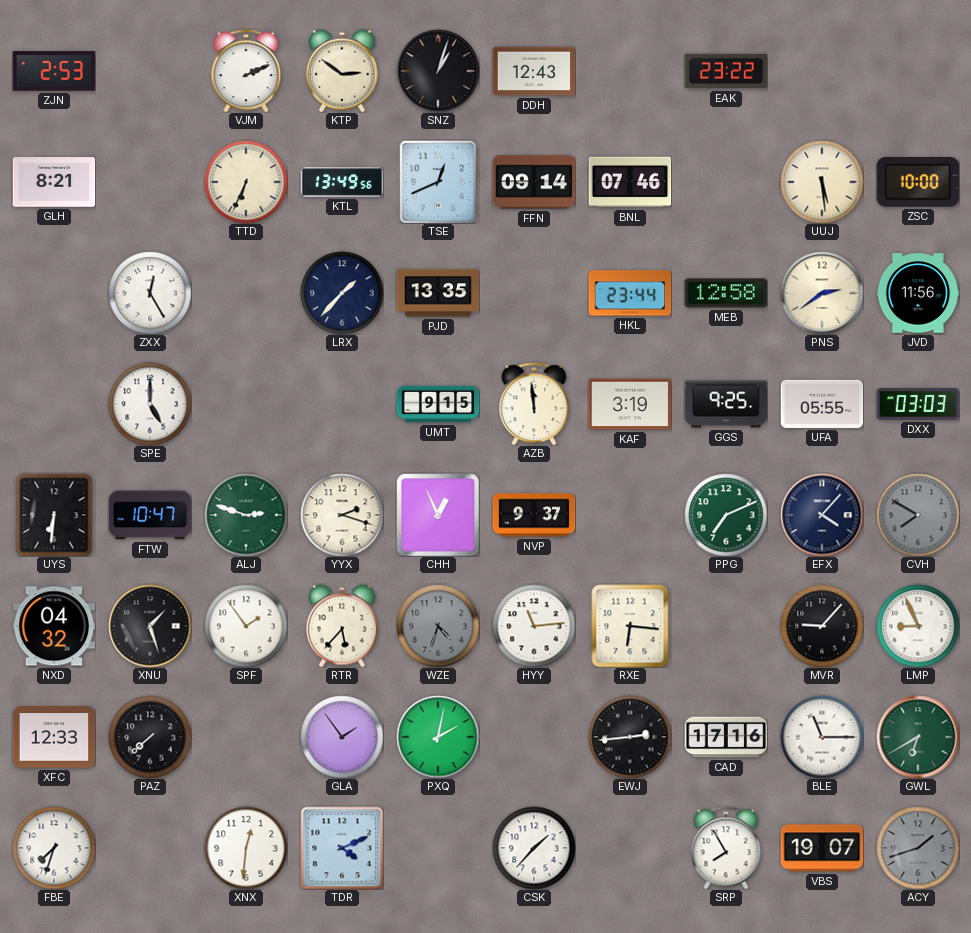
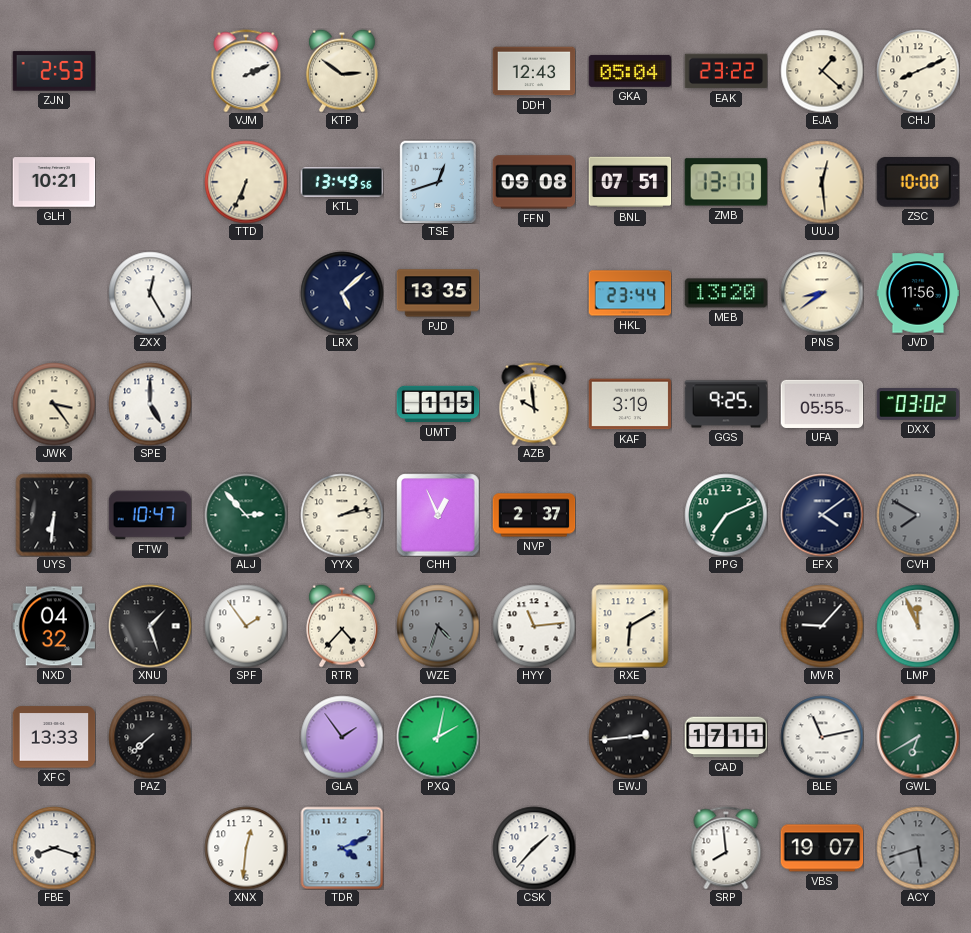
SNZ: 1:03 -> none
GKA: none -> 05:04
EJA: none -> 1:22
CHJ: none -> 8:11
GLH: 8:21 -> 10:21
TSE: 12:41 -> 12:42
FFN: 09:14 -> 09:08
BNL: 07:46 -> 07:51
ZMB: none -> 13:11
UUJ: 5:29 -> 12:29
LRX: 1:37 -> 5:08
MEB: 12:58 -> 13:20
PNS: 2:39 -> 8:39
JWK: none -> 3:24
UMT: 9:15 -> 1:15
AZB: 11:59 -> 9:59
DXX: 03:03 -> 03:02
ALJ: 2:48 -> 2:53
YYX: 2:18 -> 2:13
NVP: 9:37 -> 2:37
EFX: 4:07 -> 4:09
RTR: 5:37 -> 4:37
RXE: 6:16 -> 6:10
LMP: 8:56 -> 11:56
XFC: 12:33 -> 13:33
CAD: 17:16 -> 17:11
BLE: 11:15 -> 11:13
FBE: 7:33 -> 8:18
SRP: 7:55 -> 7:59
ACY: 1:42 -> 5:42
